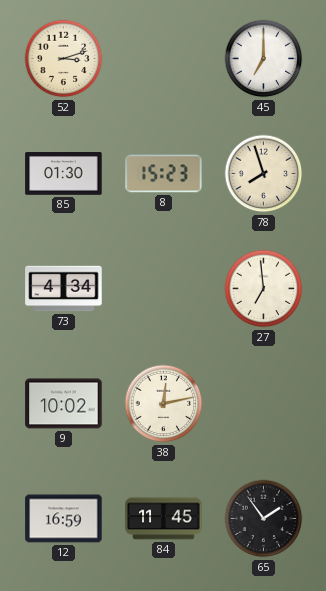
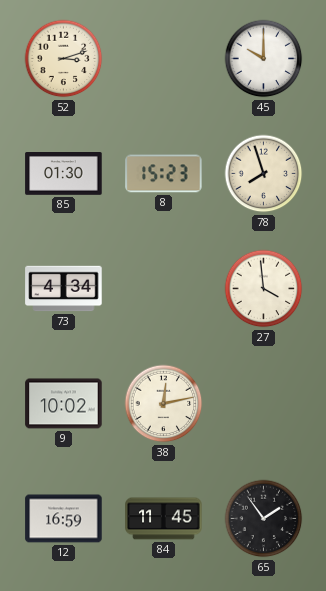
45: 7:00 -> 10:00
27: 6:59 -> 3:59
